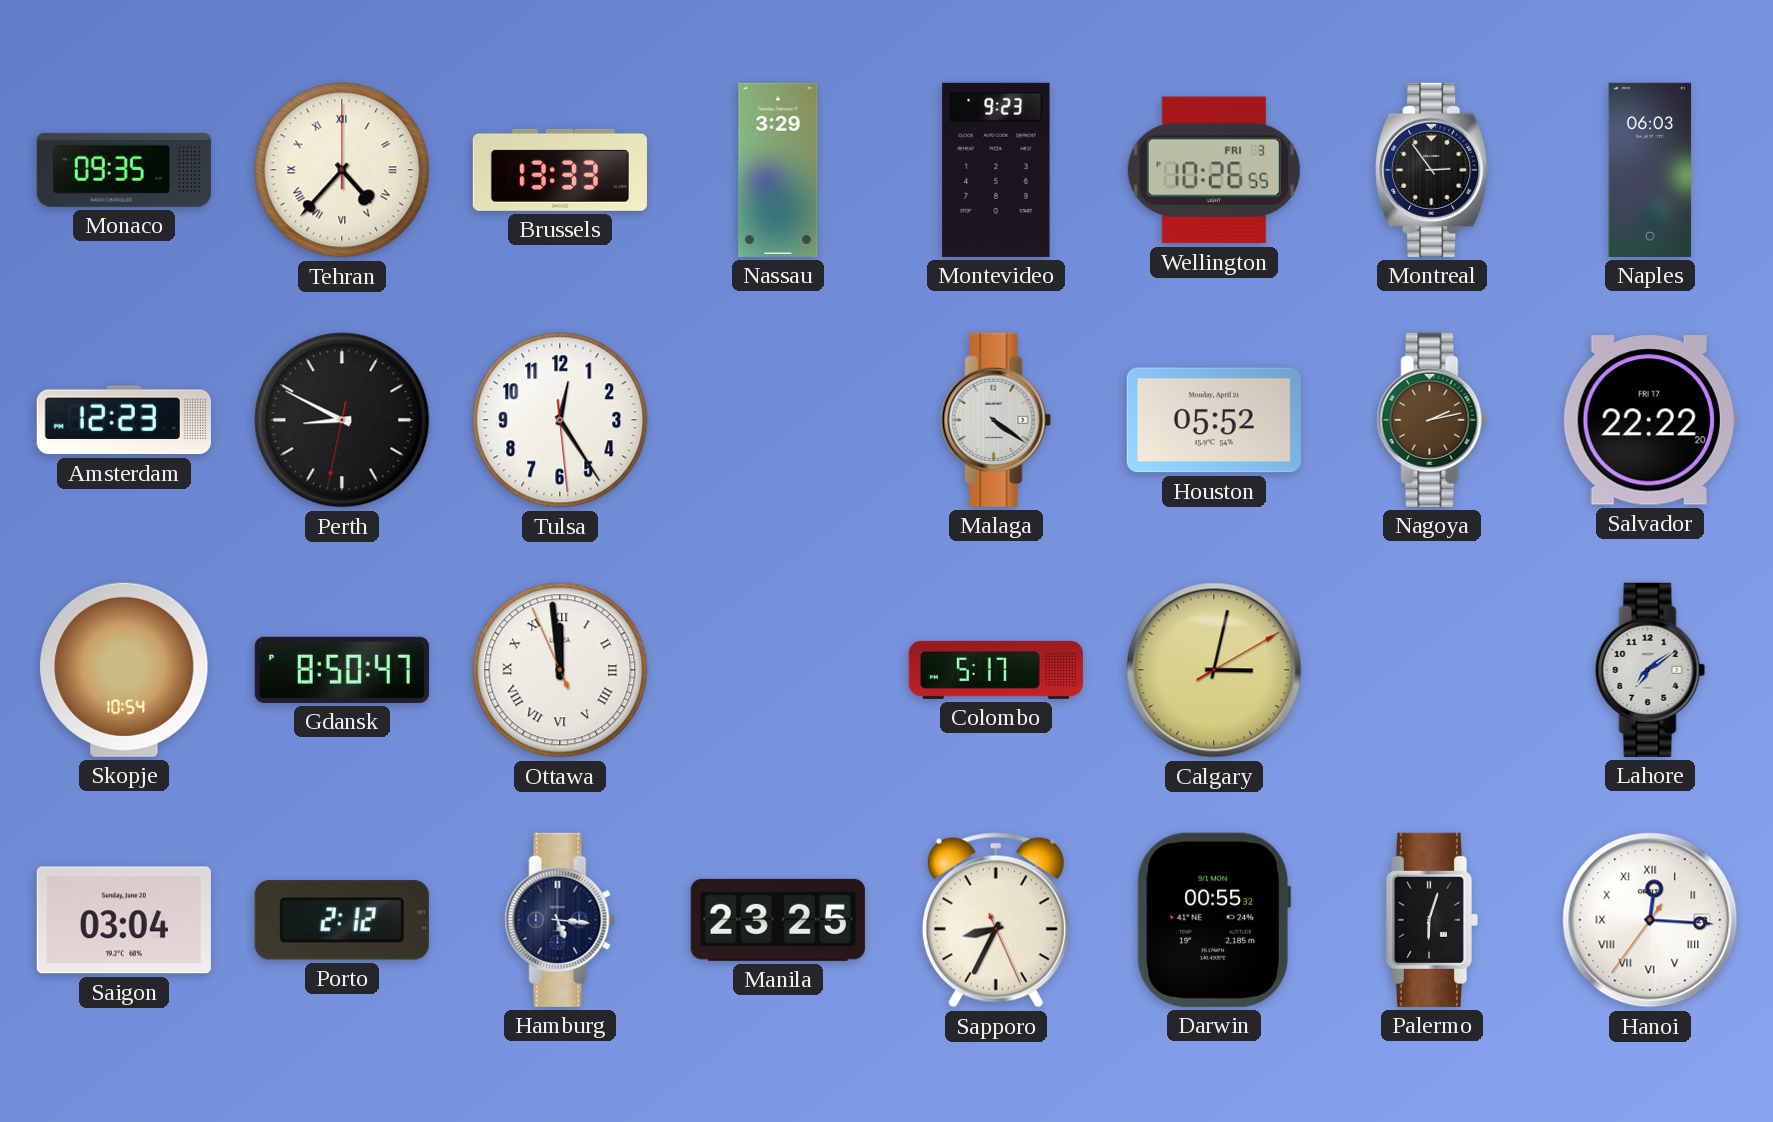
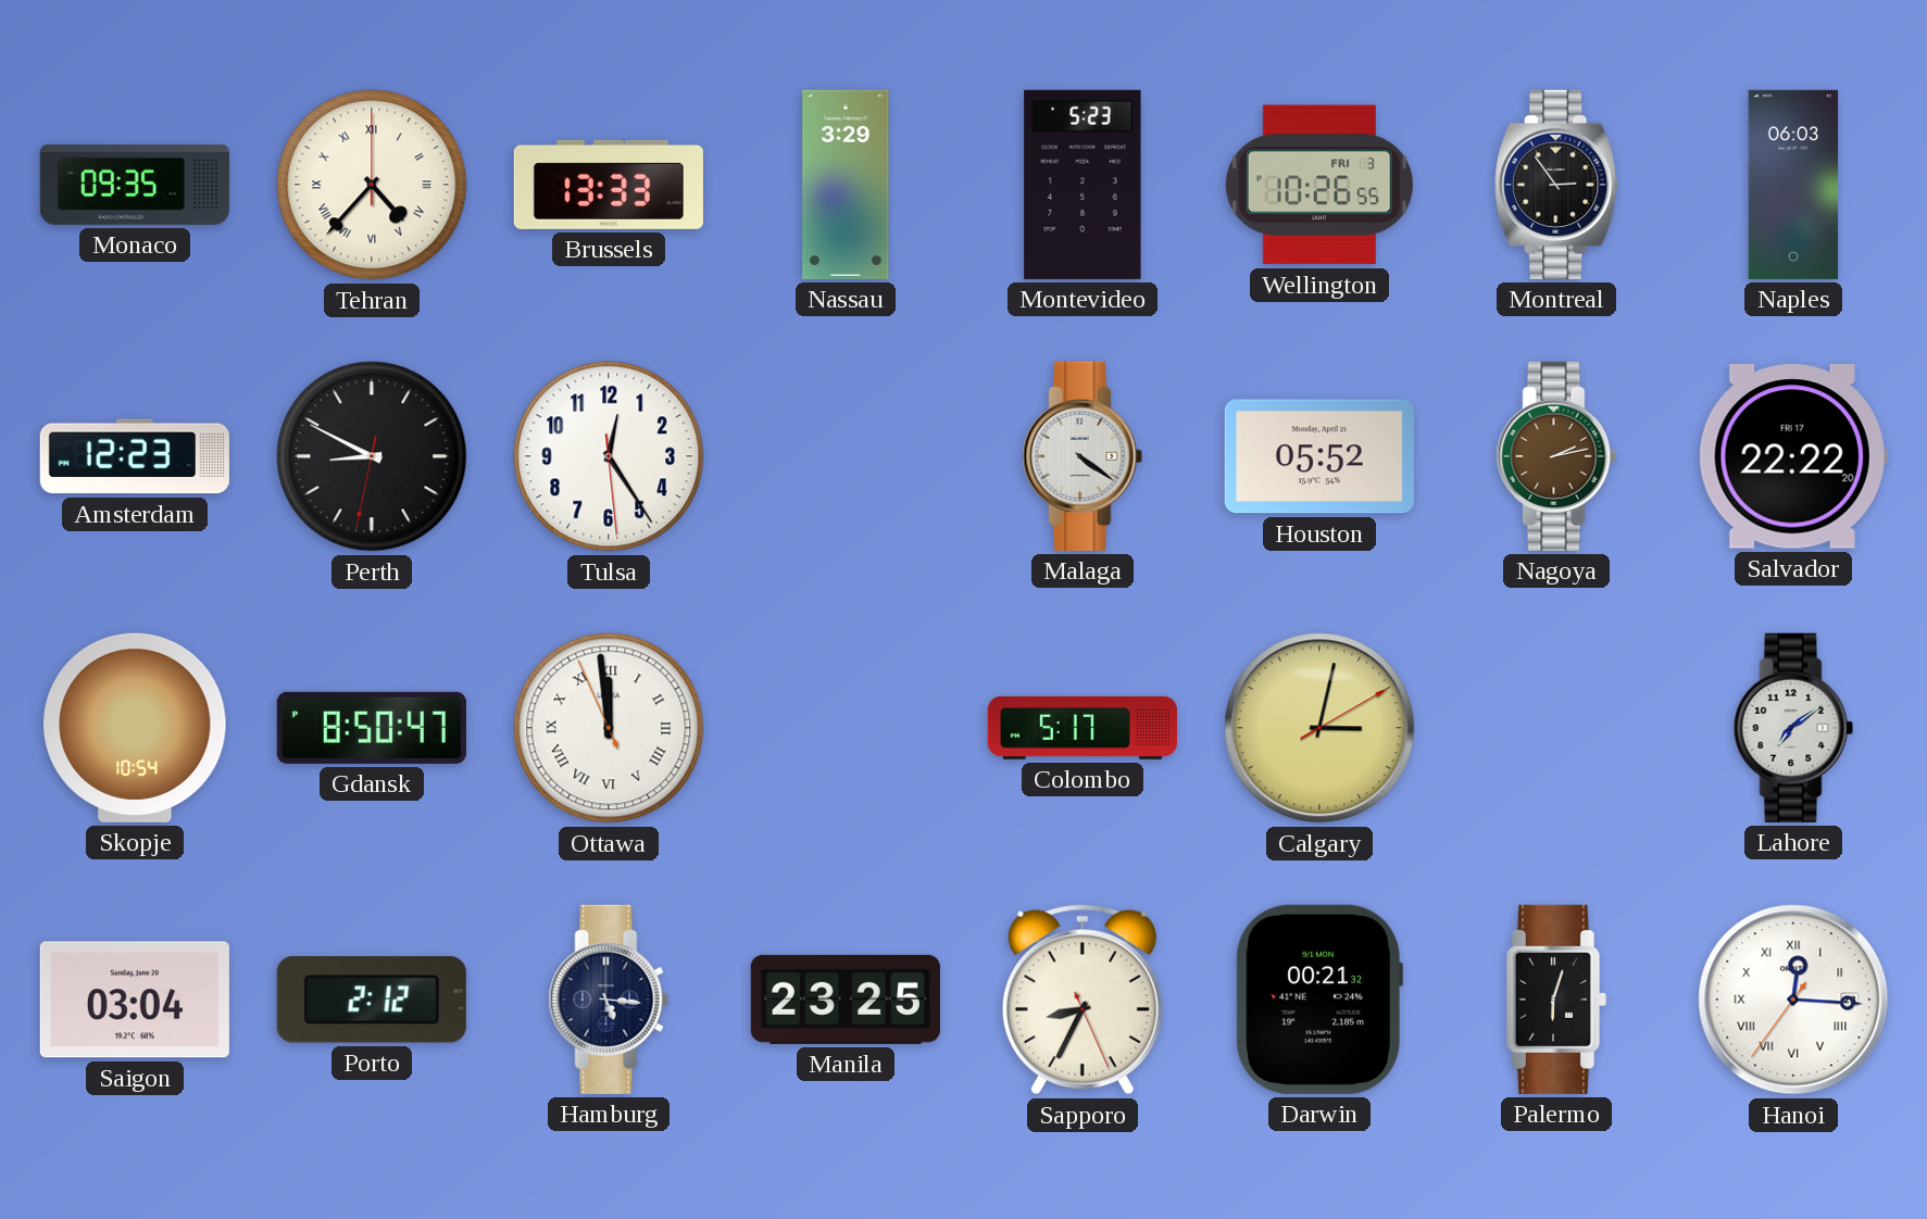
Montevideo: 9:23 -> 5:23
Darwin: 00:55 -> 00:21
